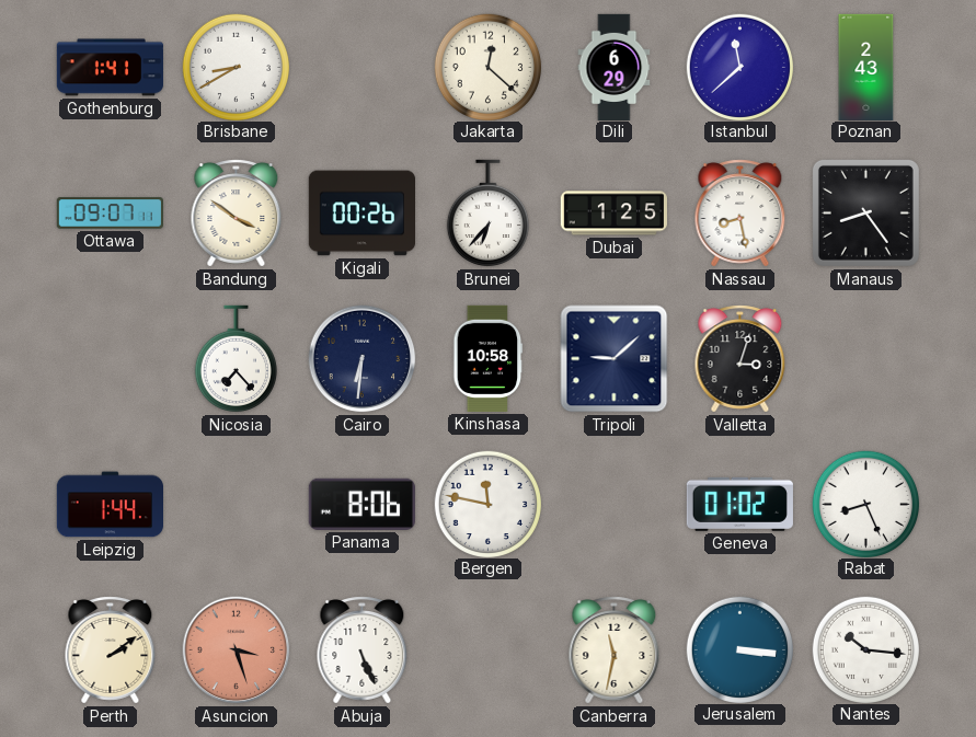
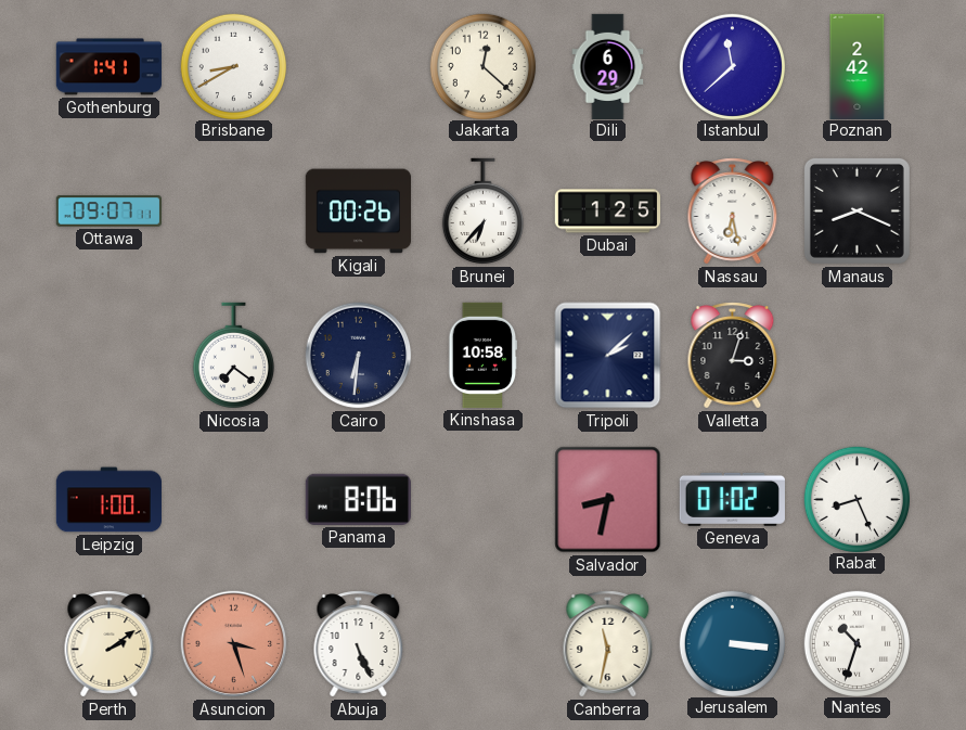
Poznan: 2:43 -> 2:42
Bandung: 3:51 -> none
Nassau: 8:28 -> 6:28
Manaus: 8:24 -> 8:19
Nicosia: 7:23 -> 7:21
Tripoli: 9:08 -> 2:08
Leipzig: 1:44 -> 1:00
Bergen: 11:47 -> none
Salvador: none -> 8:32
Nantes: 10:16 -> 10:33
